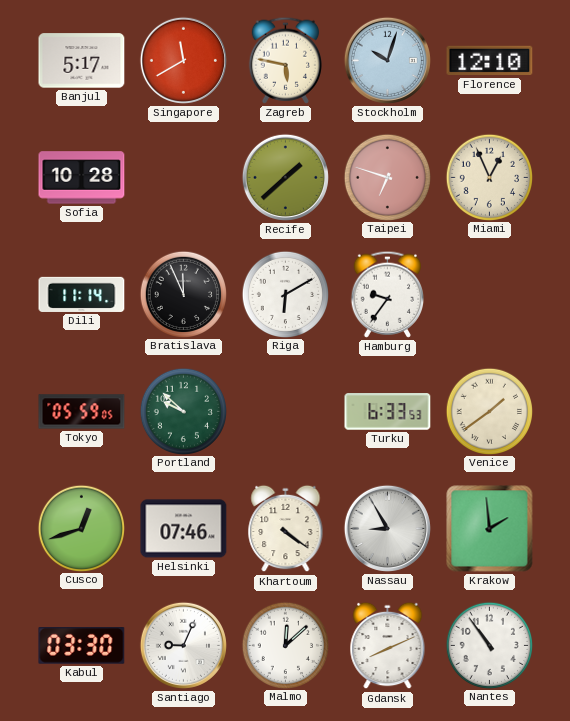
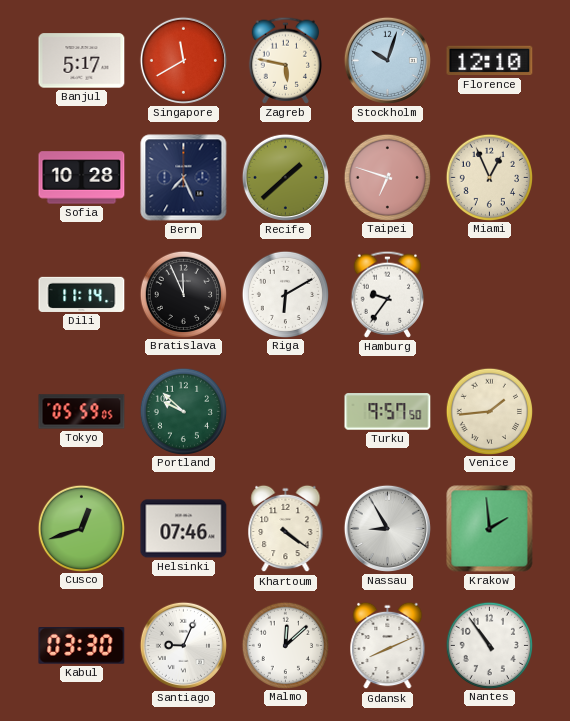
Bern: none -> 7:26
Turku: 6:33 -> 9:57
Venice: 1:39 -> 1:44
